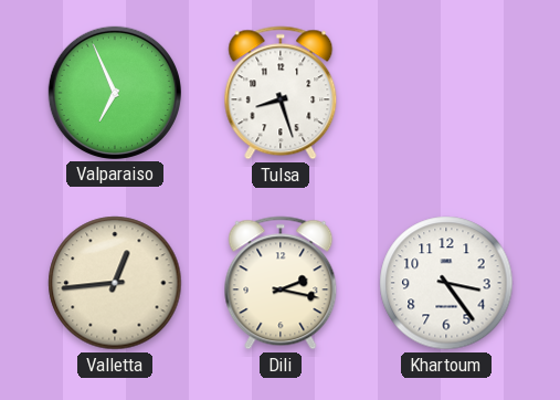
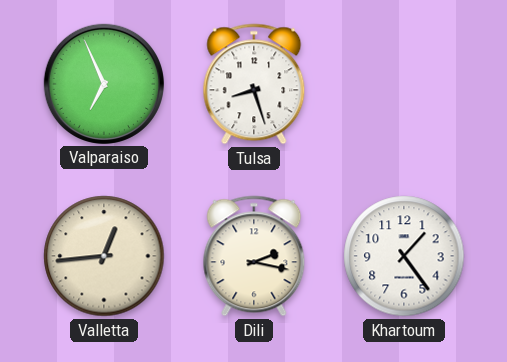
Khartoum: 3:24 -> 1:24
